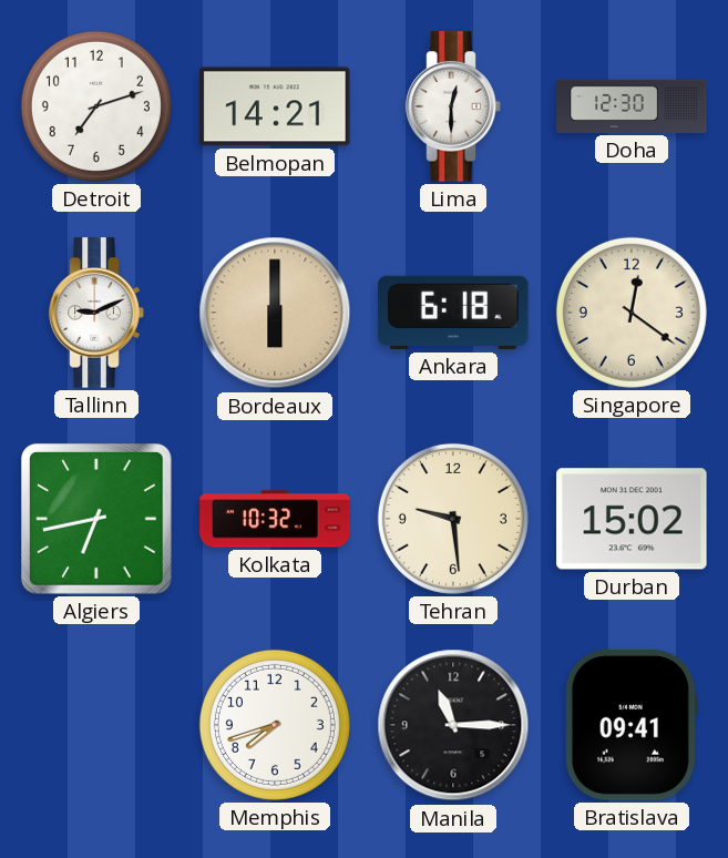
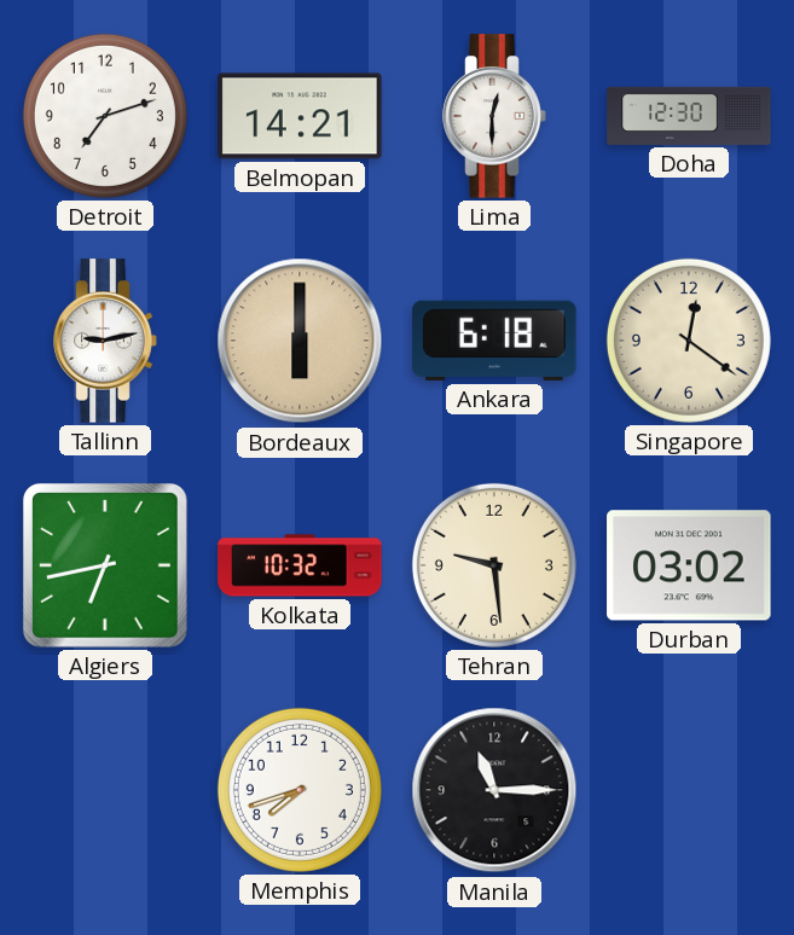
Tallinn: 9:11 -> 9:13
Durban: 15:02 -> 03:02
Bratislava: 09:41 -> none
